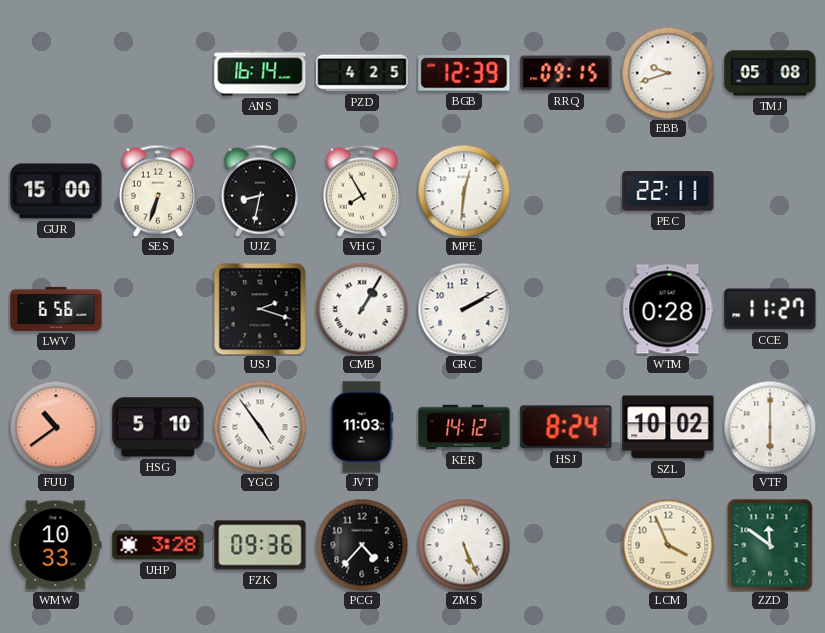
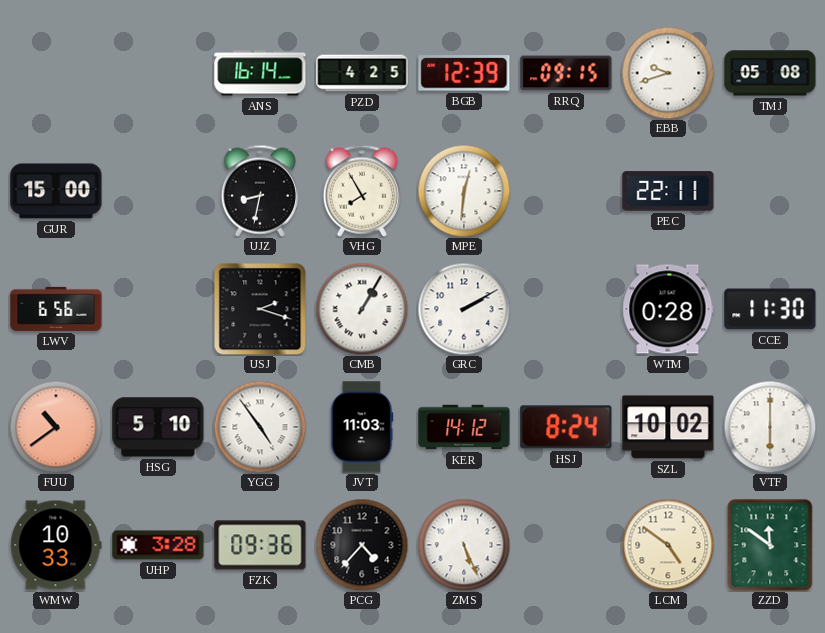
SES: 6:33 -> none
CCE: 11:27 -> 11:30
LCM: 3:56 -> 4:51
